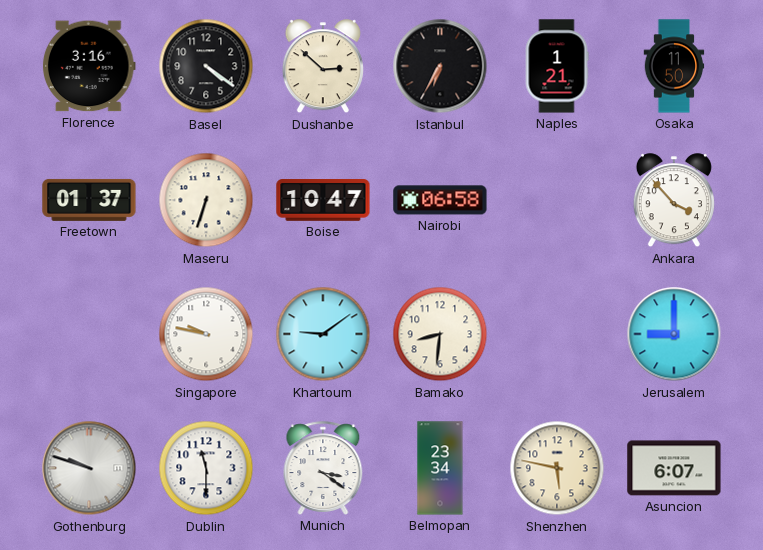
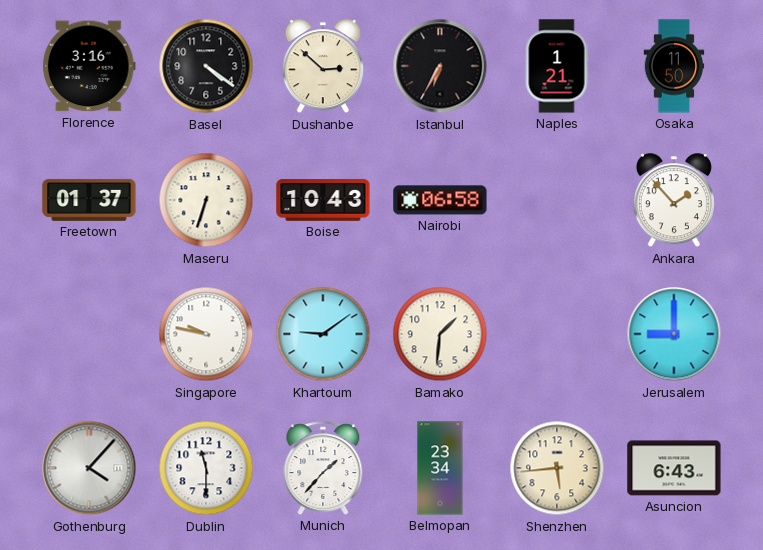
Boise: 10:47 -> 10:43
Ankara: 3:53 -> 1:53
Bamako: 8:31 -> 1:31
Gothenburg: 9:48 -> 4:07
Munich: 3:21 -> 1:37
Shenzhen: 5:47 -> 5:44
Asuncion: 6:07 -> 6:43
